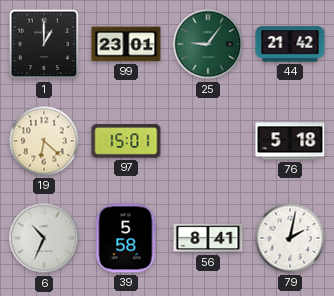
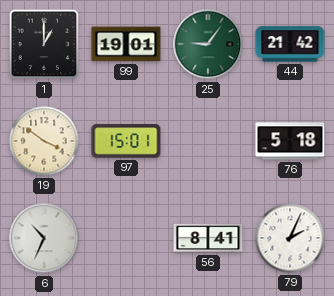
99: 23:01 -> 19:01
19: 6:22 -> 3:51
39: 5:58 -> none
79: 2:02 -> 2:04
